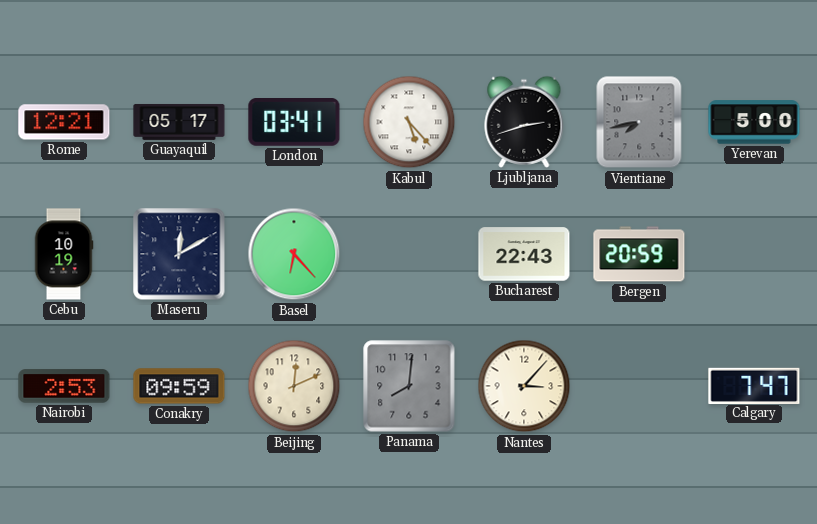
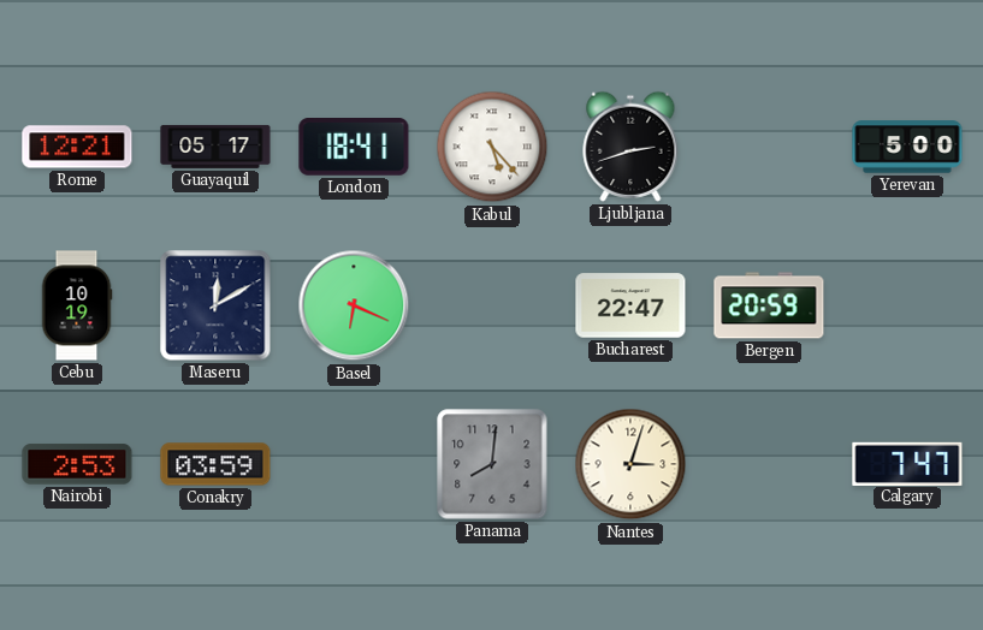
London: 03:41 -> 18:41
Vientiane: 7:43 -> none
Basel: 6:23 -> 6:19
Bucharest: 22:43 -> 22:47
Conakry: 09:59 -> 03:59
Beijing: 12:11 -> none
Nantes: 3:07 -> 3:03
